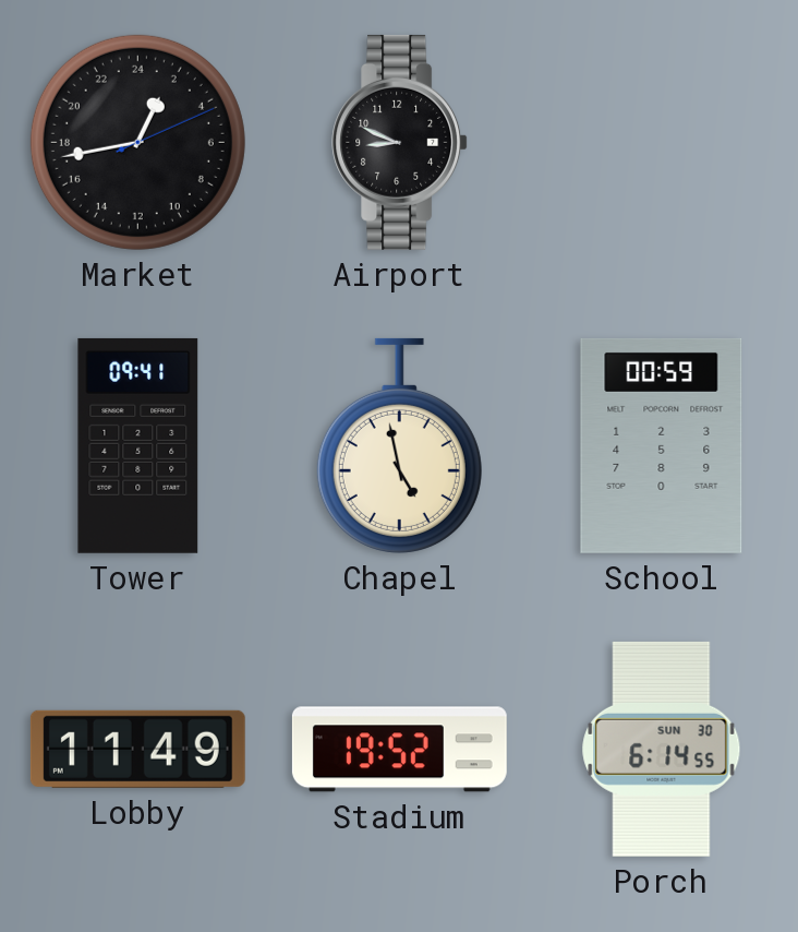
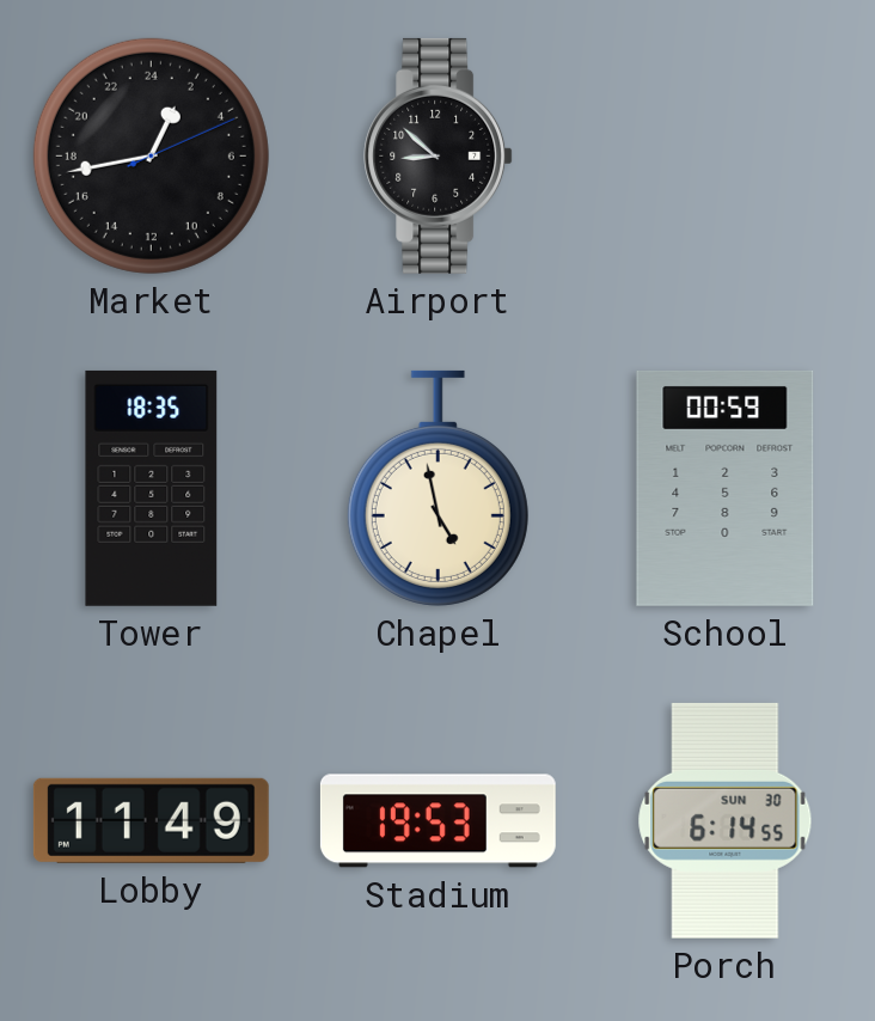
Airport: 8:49 -> 8:52
Tower: 09:41 -> 18:35
Stadium: 19:52 -> 19:53
